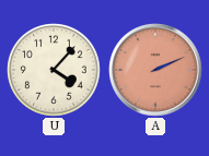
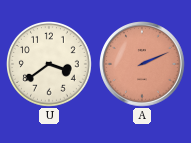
U: 4:07 -> 3:39
